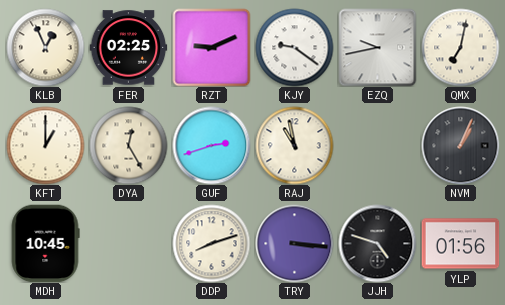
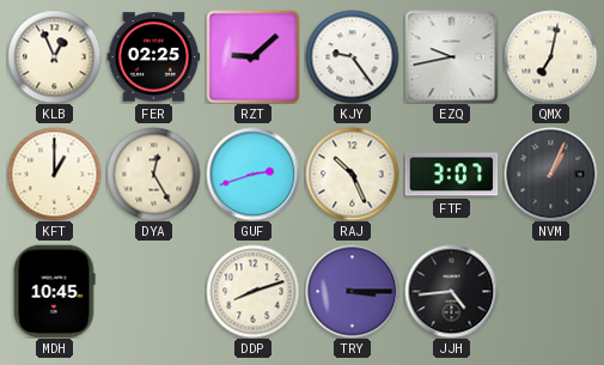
RZT: 9:11 -> 9:08
KJY: 9:21 -> 9:24
RAJ: 10:58 -> 10:26
FTF: none -> 3:07
TRY: 3:16 -> 3:15
JJH: 4:48 -> 4:44
YLP: 01:56 -> none
